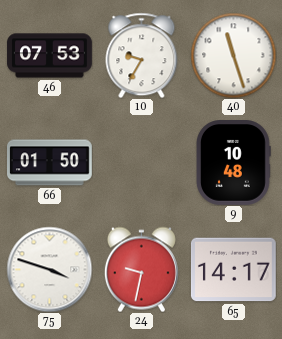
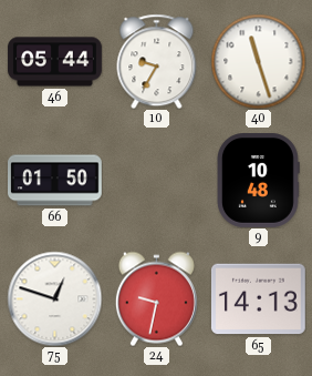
46: 07:53 -> 05:44
75: 3:48 -> 12:48
65: 14:17 -> 14:13
